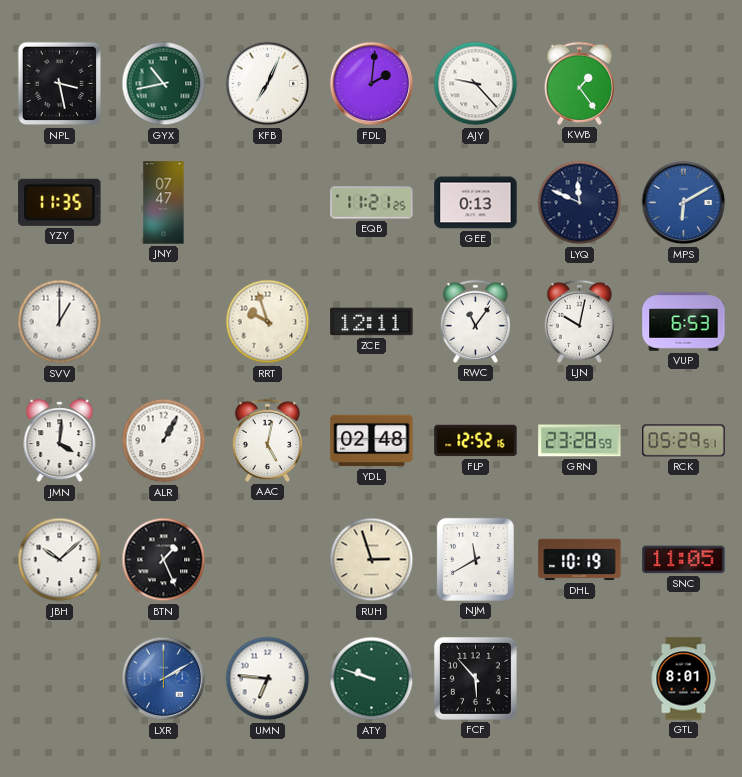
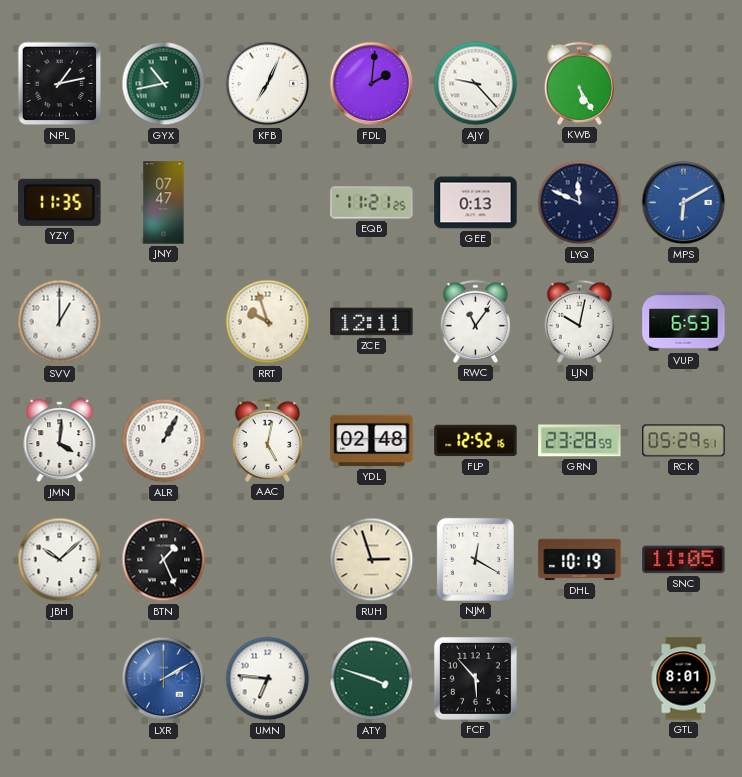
NPL: 3:28 -> 1:13
KWB: 1:24 -> 5:25
NJM: 11:40 -> 12:20
ATY: 9:48 -> 3:48
